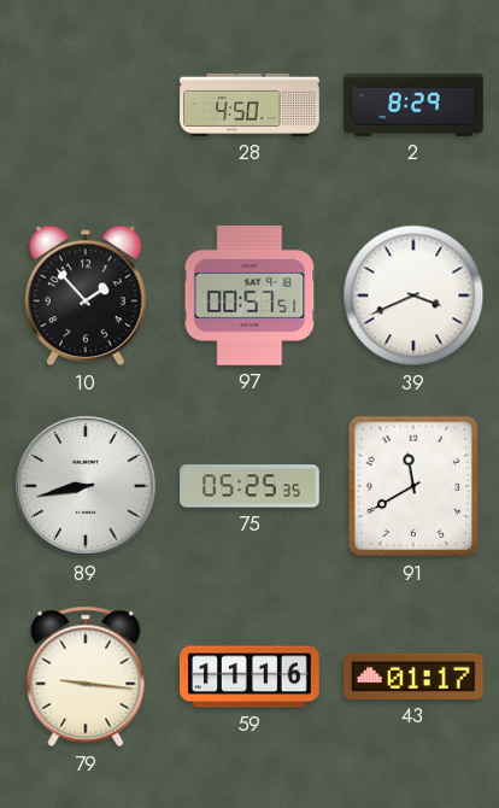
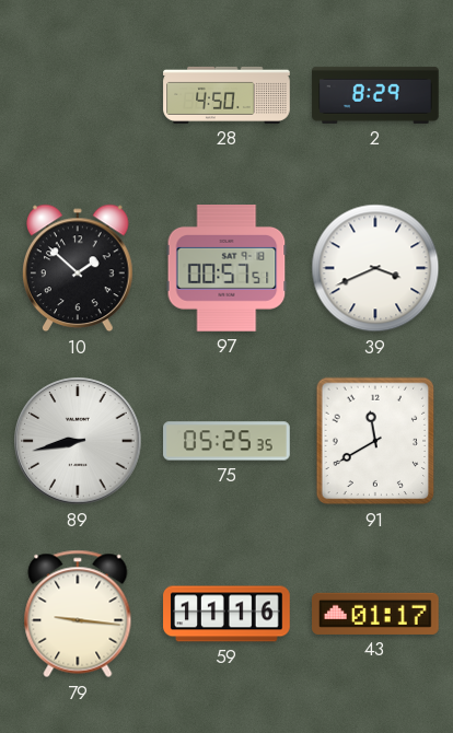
10: 1:53 -> 1:52
